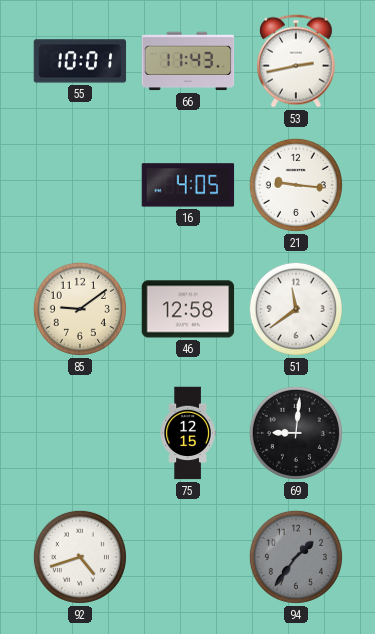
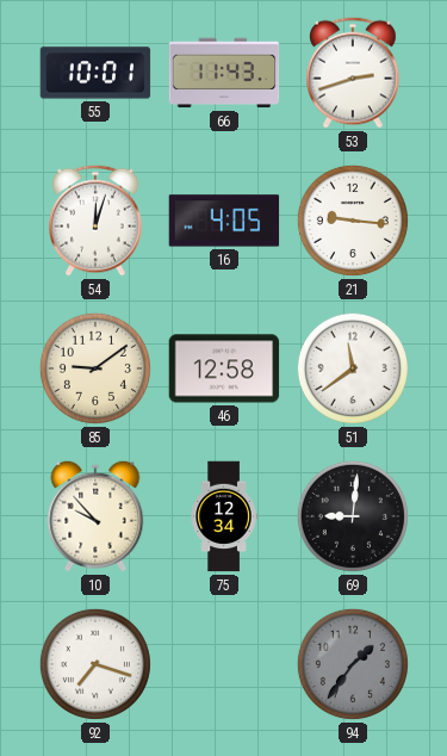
53: 2:43 -> 2:42
54: none -> 12:03
10: none -> 9:53
75: 12:15 -> 12:34
92: 4:42 -> 7:18
